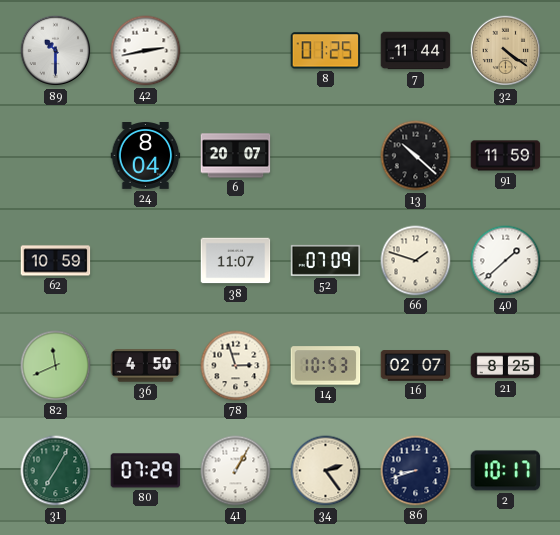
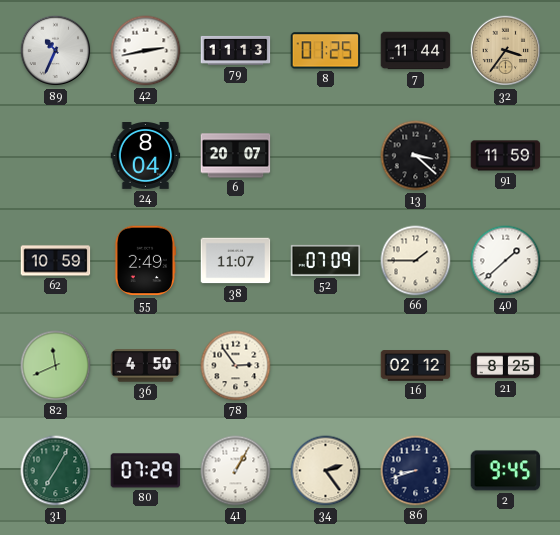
89: 10:30 -> 10:34
79: none -> 11:13
32: 4:21 -> 3:36
13: 10:22 -> 3:22
55: none -> 2:49
66: 1:48 -> 1:45
78: 2:57 -> 2:54
14: 10:53 -> none
16: 02:07 -> 02:12
2: 10:17 -> 9:45
